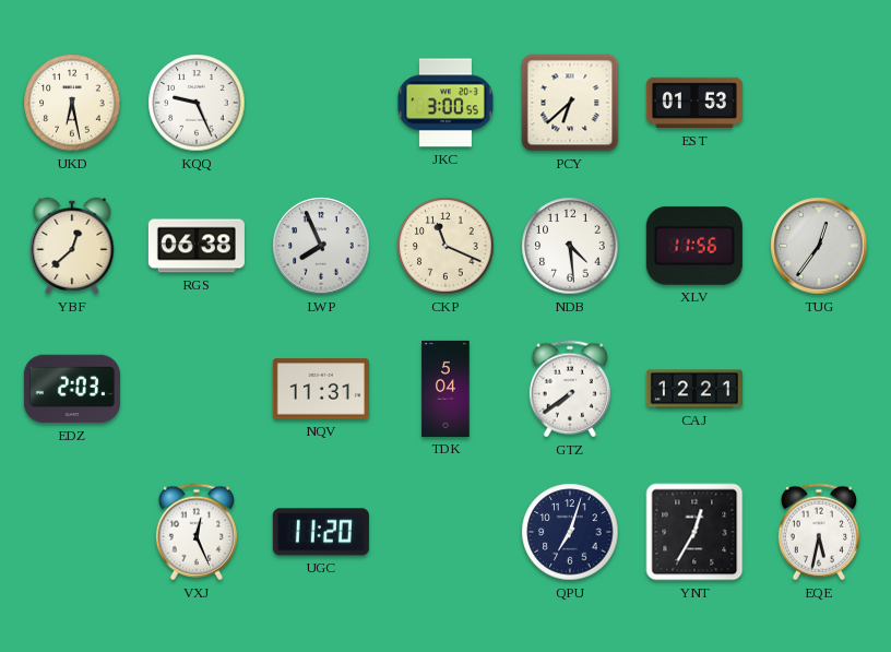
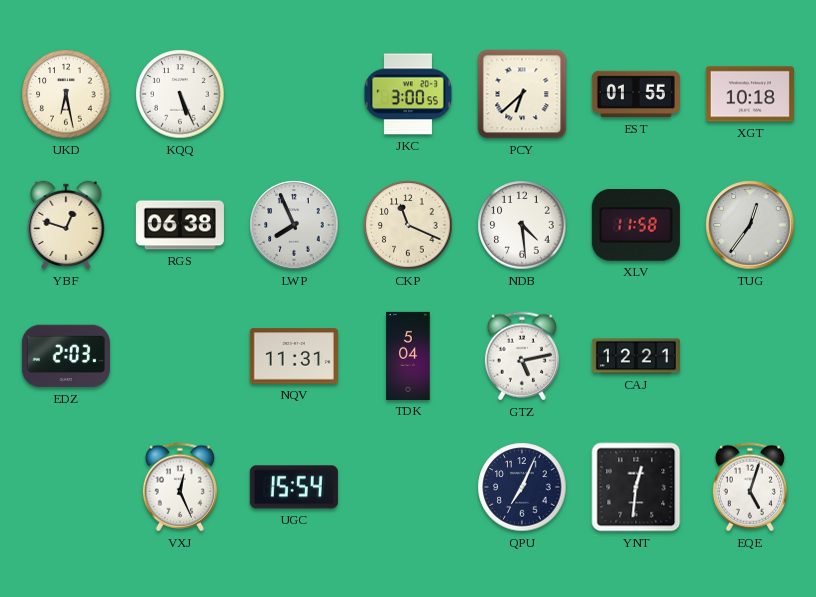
KQQ: 9:26 -> 5:26
EST: 01:53 -> 01:55
XGT: none -> 10:18
YBF: 12:38 -> 12:48
XLV: 11:56 -> 11:58
GTZ: 7:39 -> 5:13
UGC: 11:20 -> 15:54
QPU: 7:03 -> 7:04
YNT: 12:35 -> 12:31
EQE: 5:32 -> 5:03
